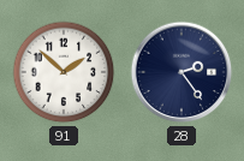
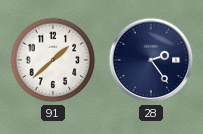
91: 1:52 -> 1:38
